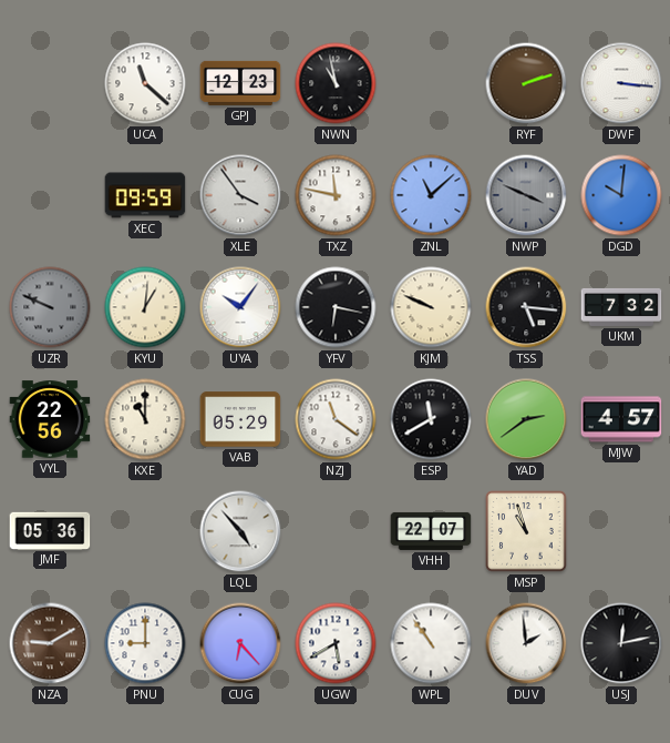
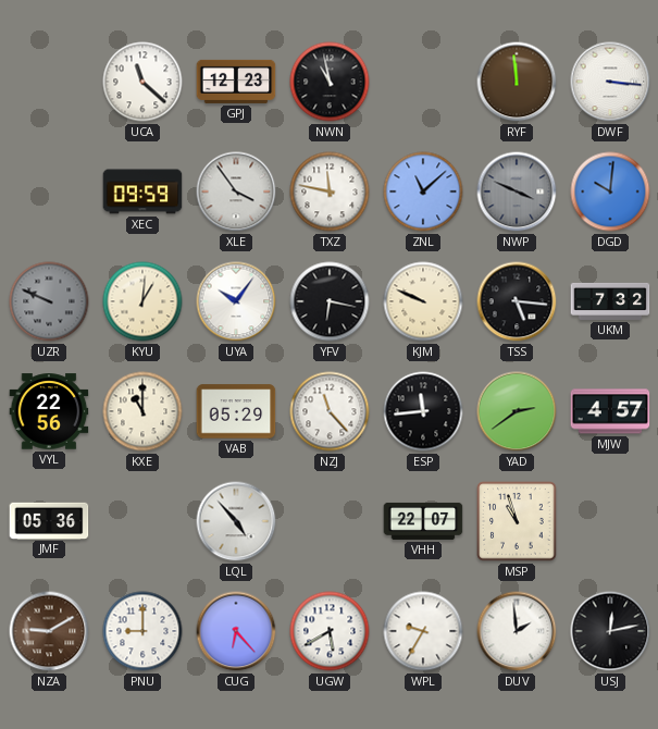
RYF: 2:12 -> 11:59
NZJ: 11:21 -> 11:23
ESP: 11:40 -> 11:44
WPL: 10:54 -> 9:35
